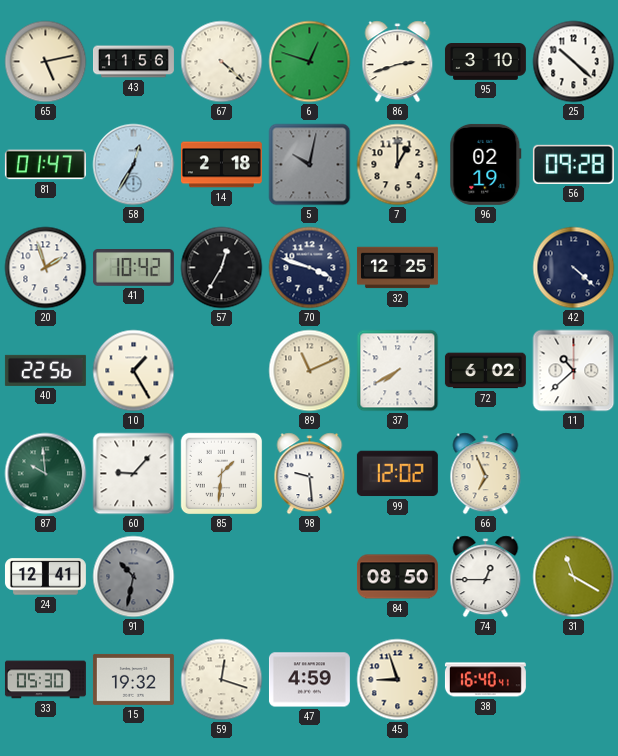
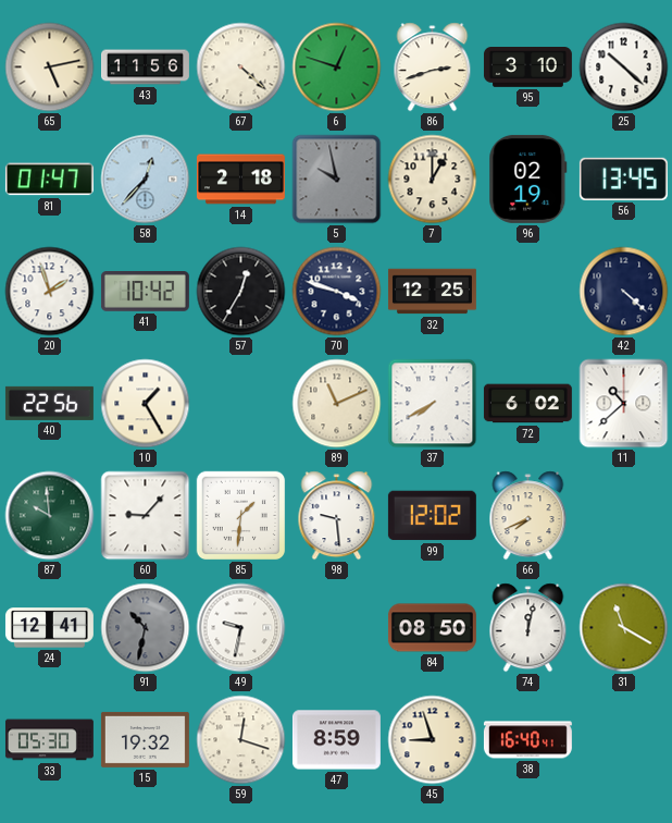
58: 12:35 -> 12:37
5: 10:02 -> 9:58
56: 09:28 -> 13:45
66: 6:56 -> 7:41
49: none -> 9:32
74: 12:45 -> 12:02
47: 4:59 -> 8:59
